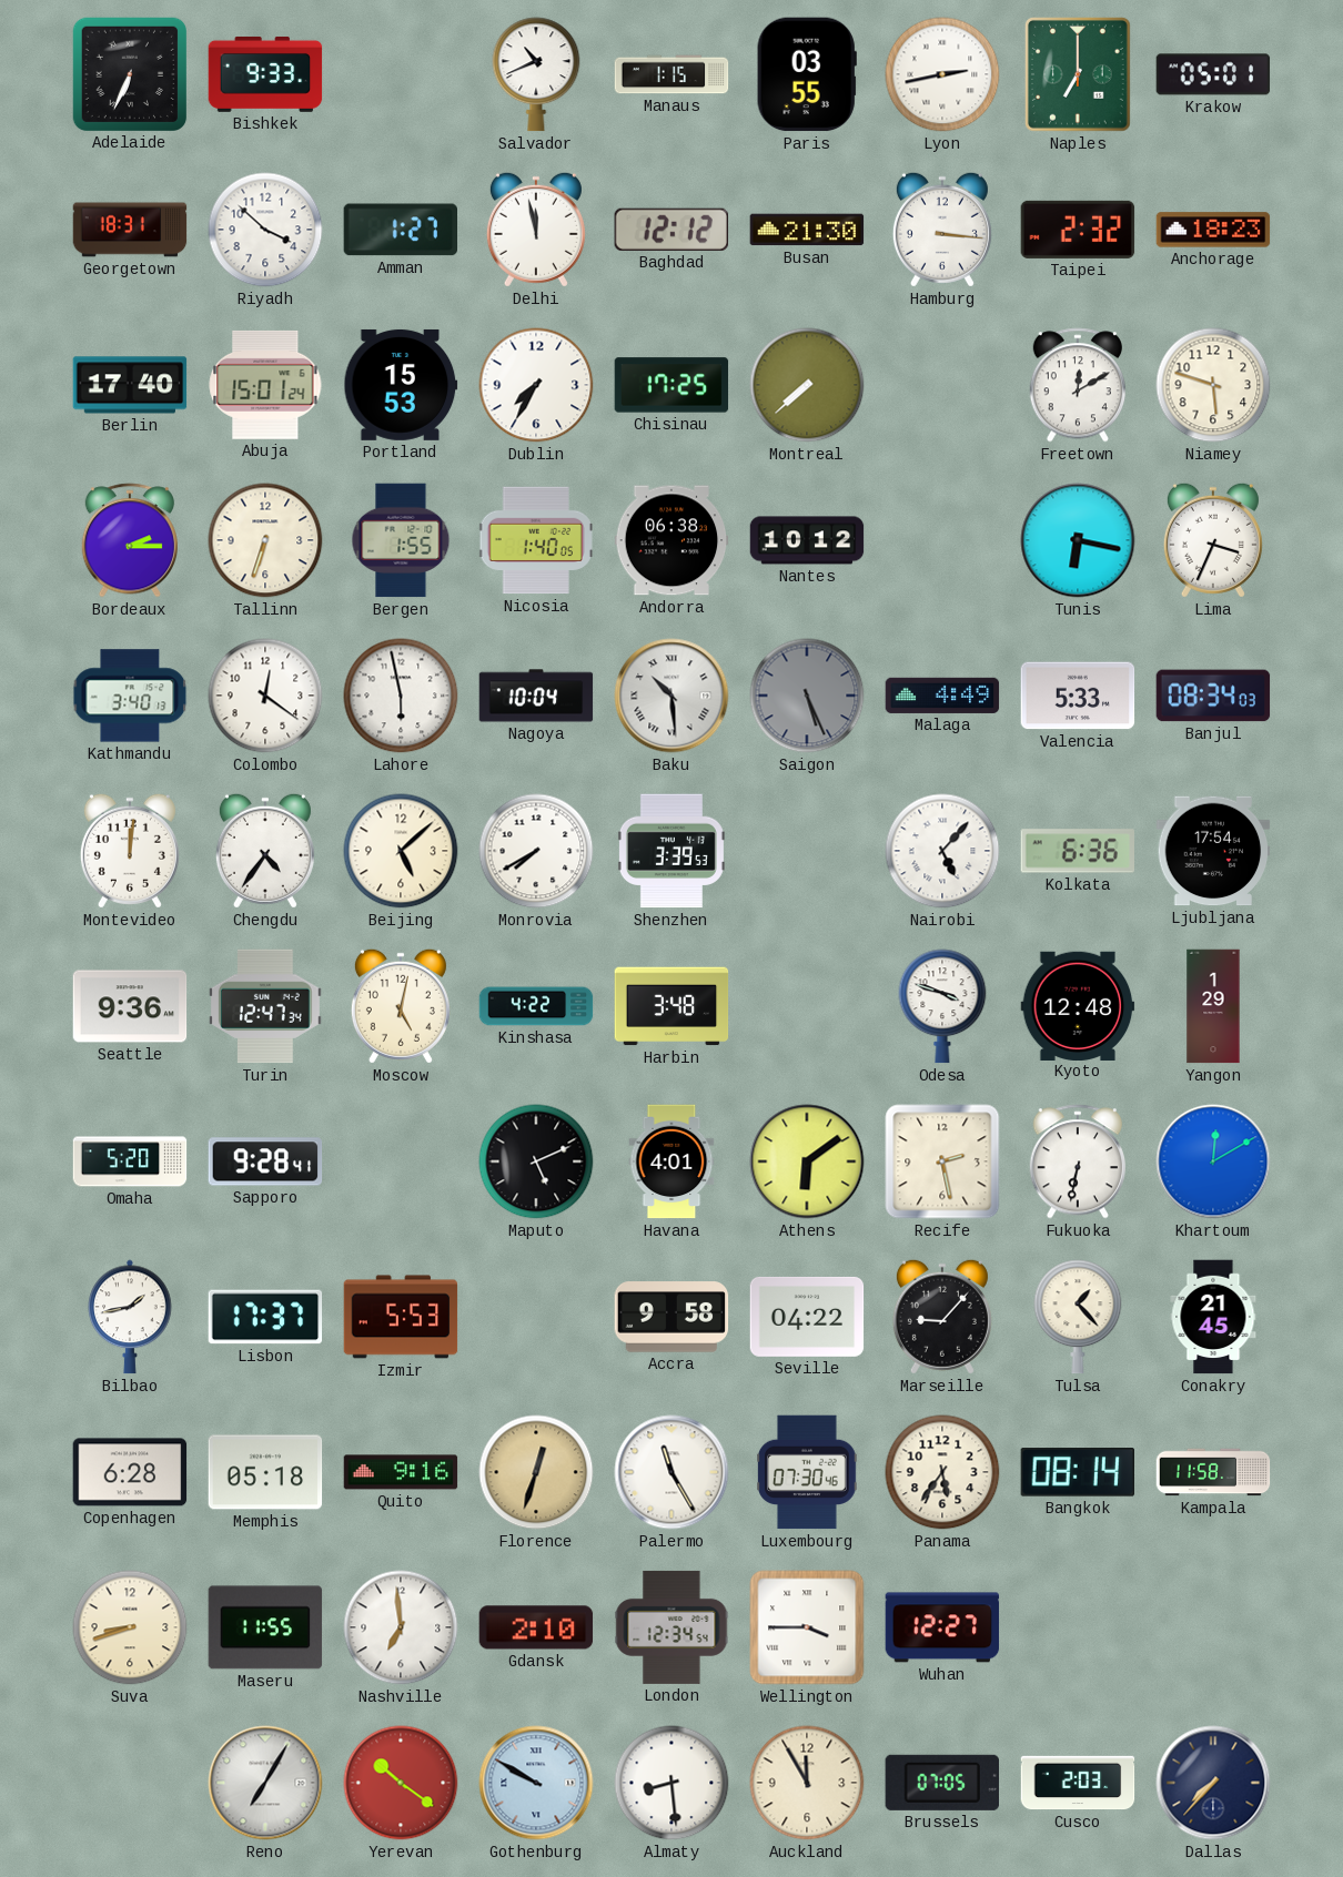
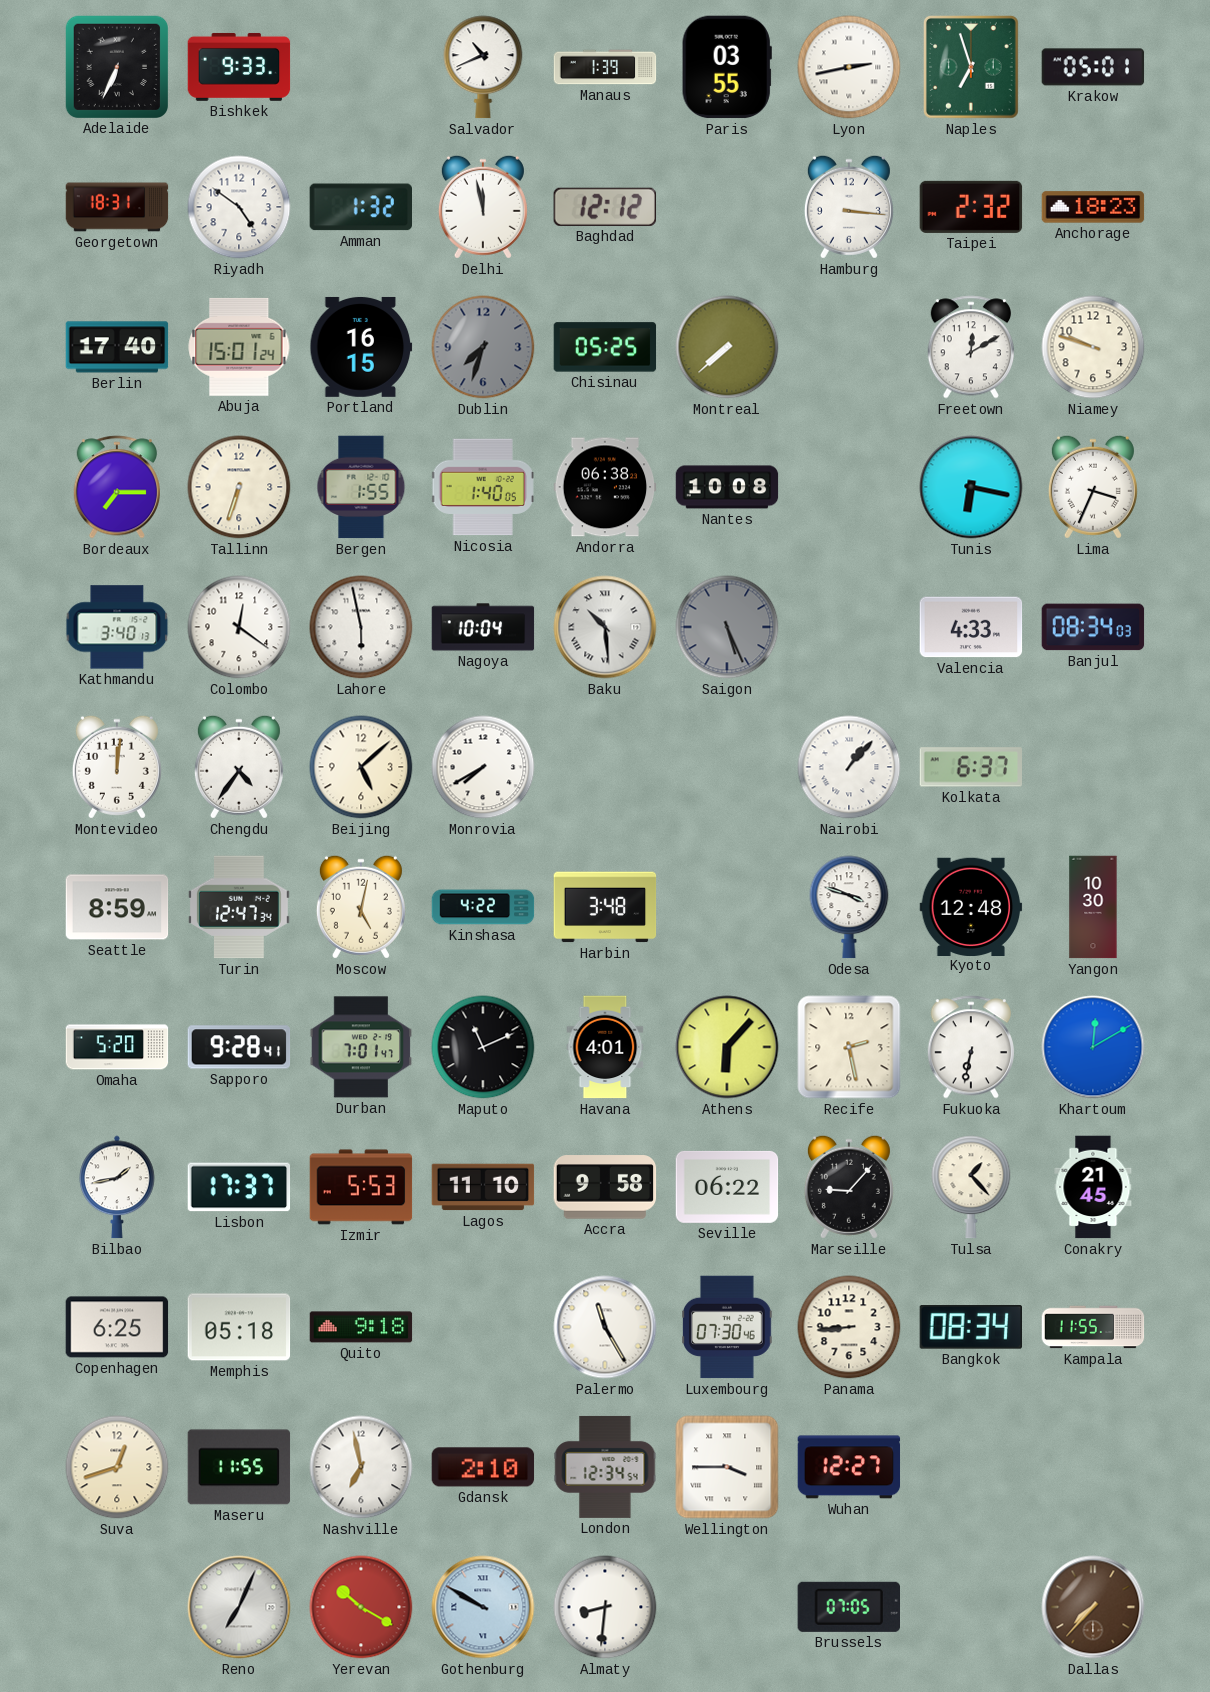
Manaus: 1:15 -> 1:39
Naples: 7:00 -> 6:57
Riyadh: 3:52 -> 4:51
Amman: 1:27 -> 1:32
Busan: 21:30 -> none
Portland: 15:53 -> 16:15
Dublin: 7:35 -> 7:33
Dublin dial: white -> grey
Chisinau: 17:25 -> 05:25
Niamey: 5:48 -> 9:48
Bordeaux: 2:15 -> 7:15
Nantes: 10:12 -> 10:08
Malaga: 4:49 -> none
Valencia: 5:33 -> 4:33
Shenzhen: 3:39 -> none
Nairobi: 5:07 -> 1:07
Kolkata: 6:36 -> 6:37
Ljubljana: 17:54 -> none
Seattle: 9:36 -> 8:59
Yangon: 1:29 -> 10:30
Durban: none -> 7:01
Maputo: 5:11 -> 11:11
Athens: 6:09 -> 6:07
Lagos: none -> 11:10
Seville: 04:22 -> 06:22
Copenhagen: 6:28 -> 6:25
Quito: 9:16 -> 9:18
Florence: 12:33 -> none
Panama: 5:36 -> 8:44
Bangkok: 08:14 -> 08:34
Kampala: 11:58 -> 11:55
Suva: 8:42 -> 12:42
Nashville: 6:59 -> 6:58
Reno: 7:05 -> 7:04
Yerevan: 10:21 -> 10:20
Almaty: 8:29 -> 8:31
Auckland: 11:55 -> none
Cusco: 2:03 -> none
Dallas dial: navy -> brown
